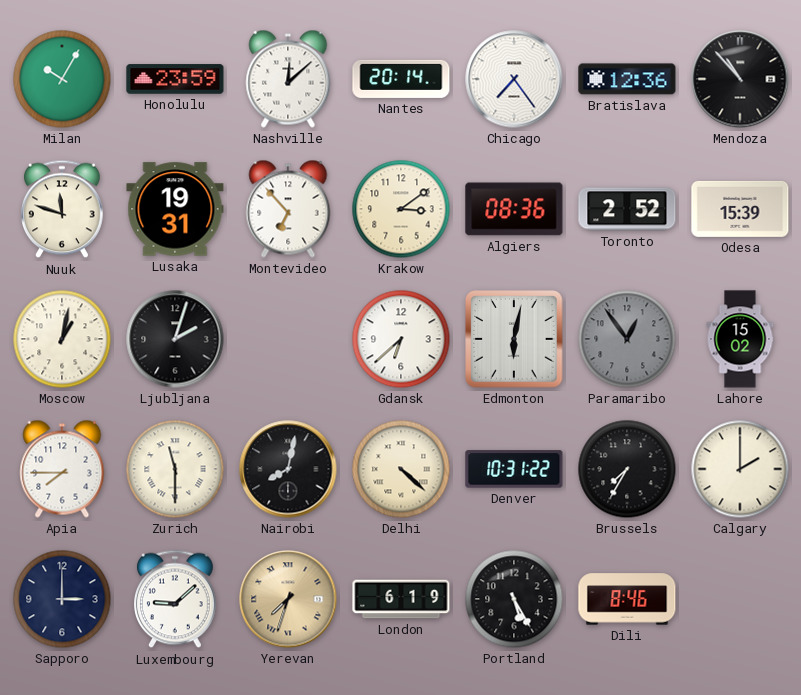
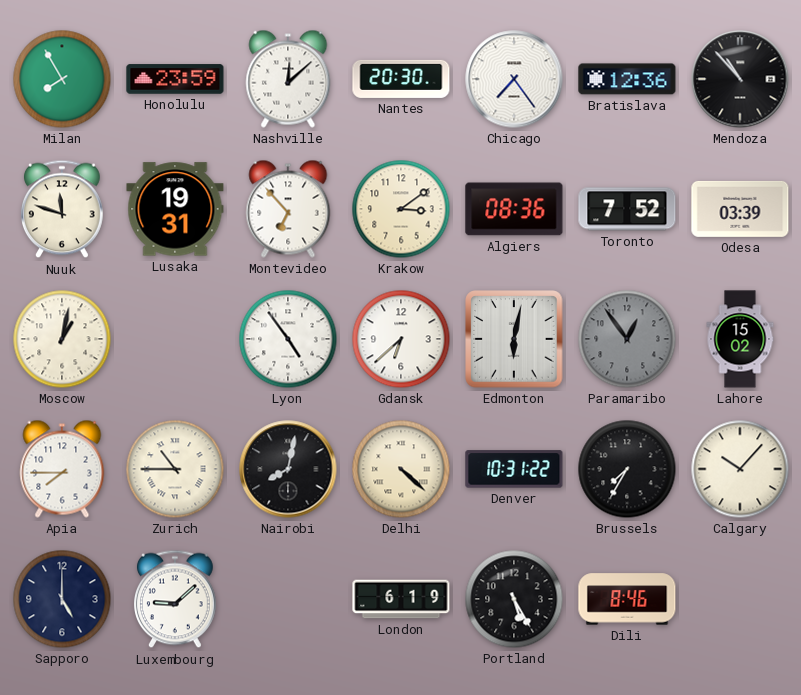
Milan: 10:05 -> 7:55
Nantes: 20:14 -> 20:30
Toronto: 2:52 -> 7:52
Odesa: 15:39 -> 03:39
Ljubljana: 2:03 -> none
Lyon: none -> 4:54
Zurich: 11:30 -> 10:45
Calgary: 2:00 -> 10:07
Sapporo: 3:00 -> 5:00
Yerevan: 7:33 -> none
